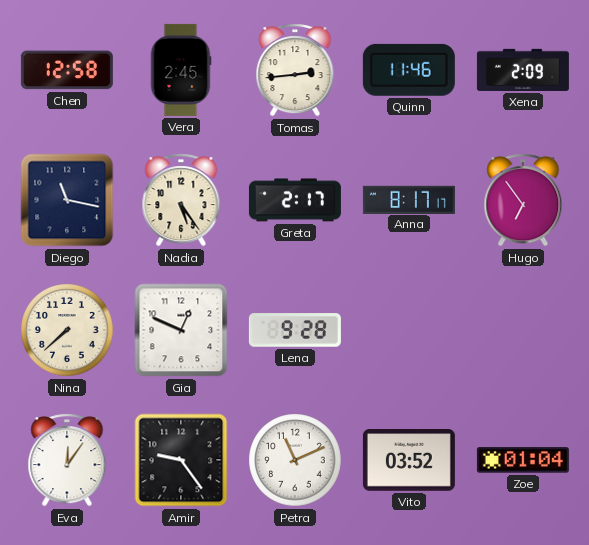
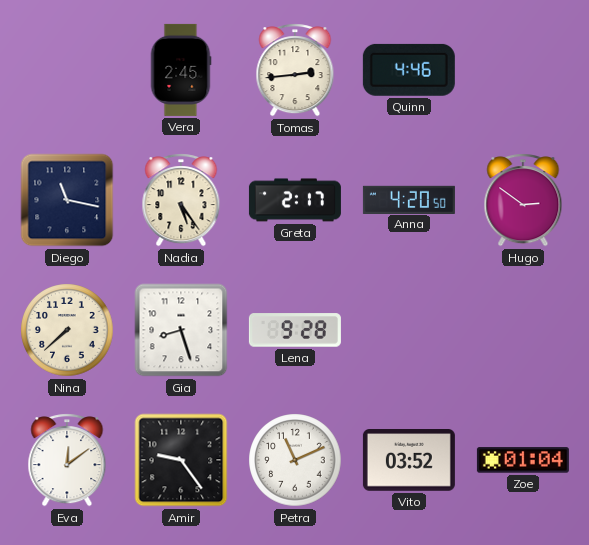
Chen: 12:58 -> none
Quinn: 11:46 -> 4:46
Xena: 2:09 -> none
Anna: 8:17 -> 4:20
Hugo: 6:54 -> 2:51
Gia: 12:49 -> 8:27
Eva: 12:06 -> 12:09
